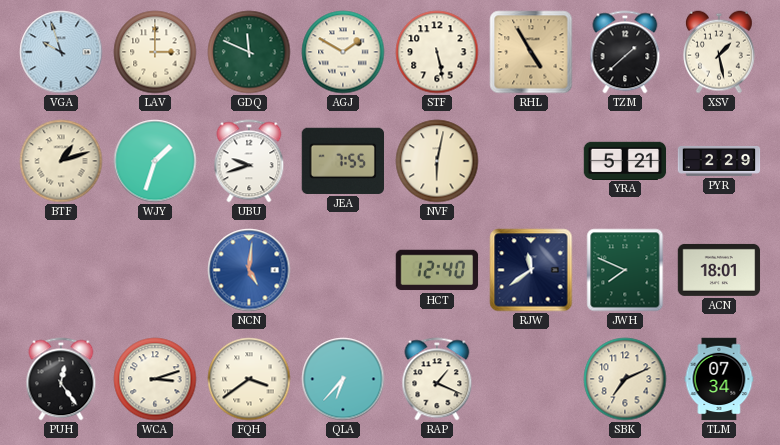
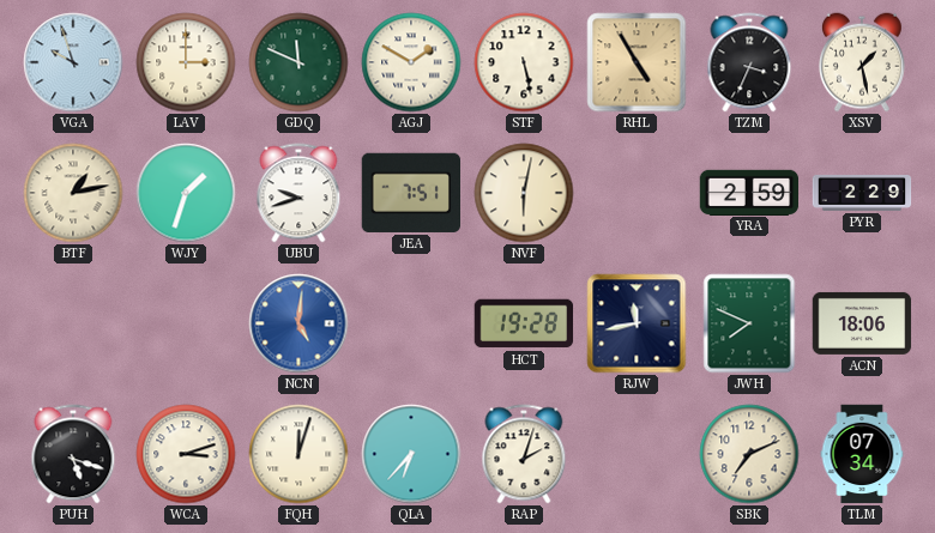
TZM: 1:38 -> 3:34
BTF: 1:12 -> 1:13
JEA: 7:55 -> 7:51
YRA: 5:21 -> 2:59
HCT: 12:40 -> 19:28
RJW: 11:39 -> 11:43
ACN: 18:01 -> 18:06
PUH: 12:24 -> 5:18
FQH: 3:39 -> 12:03
RAP: 1:19 -> 2:03
